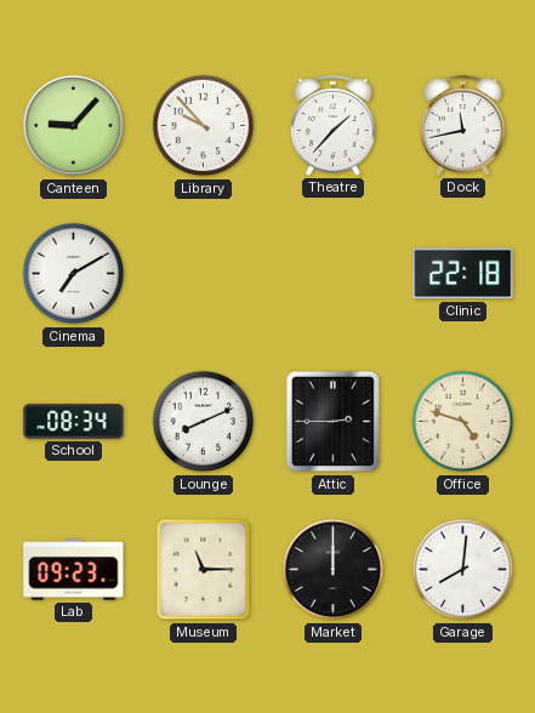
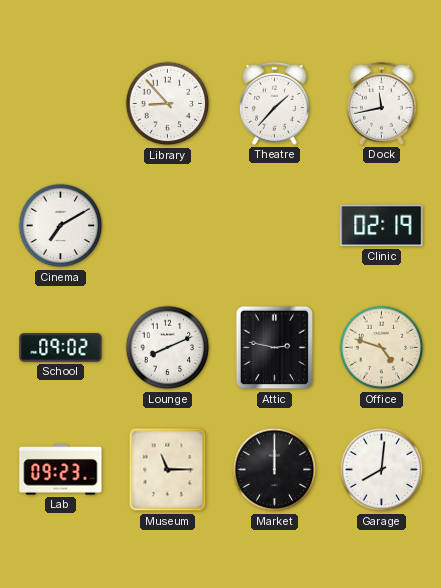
Canteen: 9:07 -> none
Library: 9:53 -> 8:53
Clinic: 22:18 -> 02:19
School: 08:34 -> 09:02
Attic: 2:45 -> 2:47
